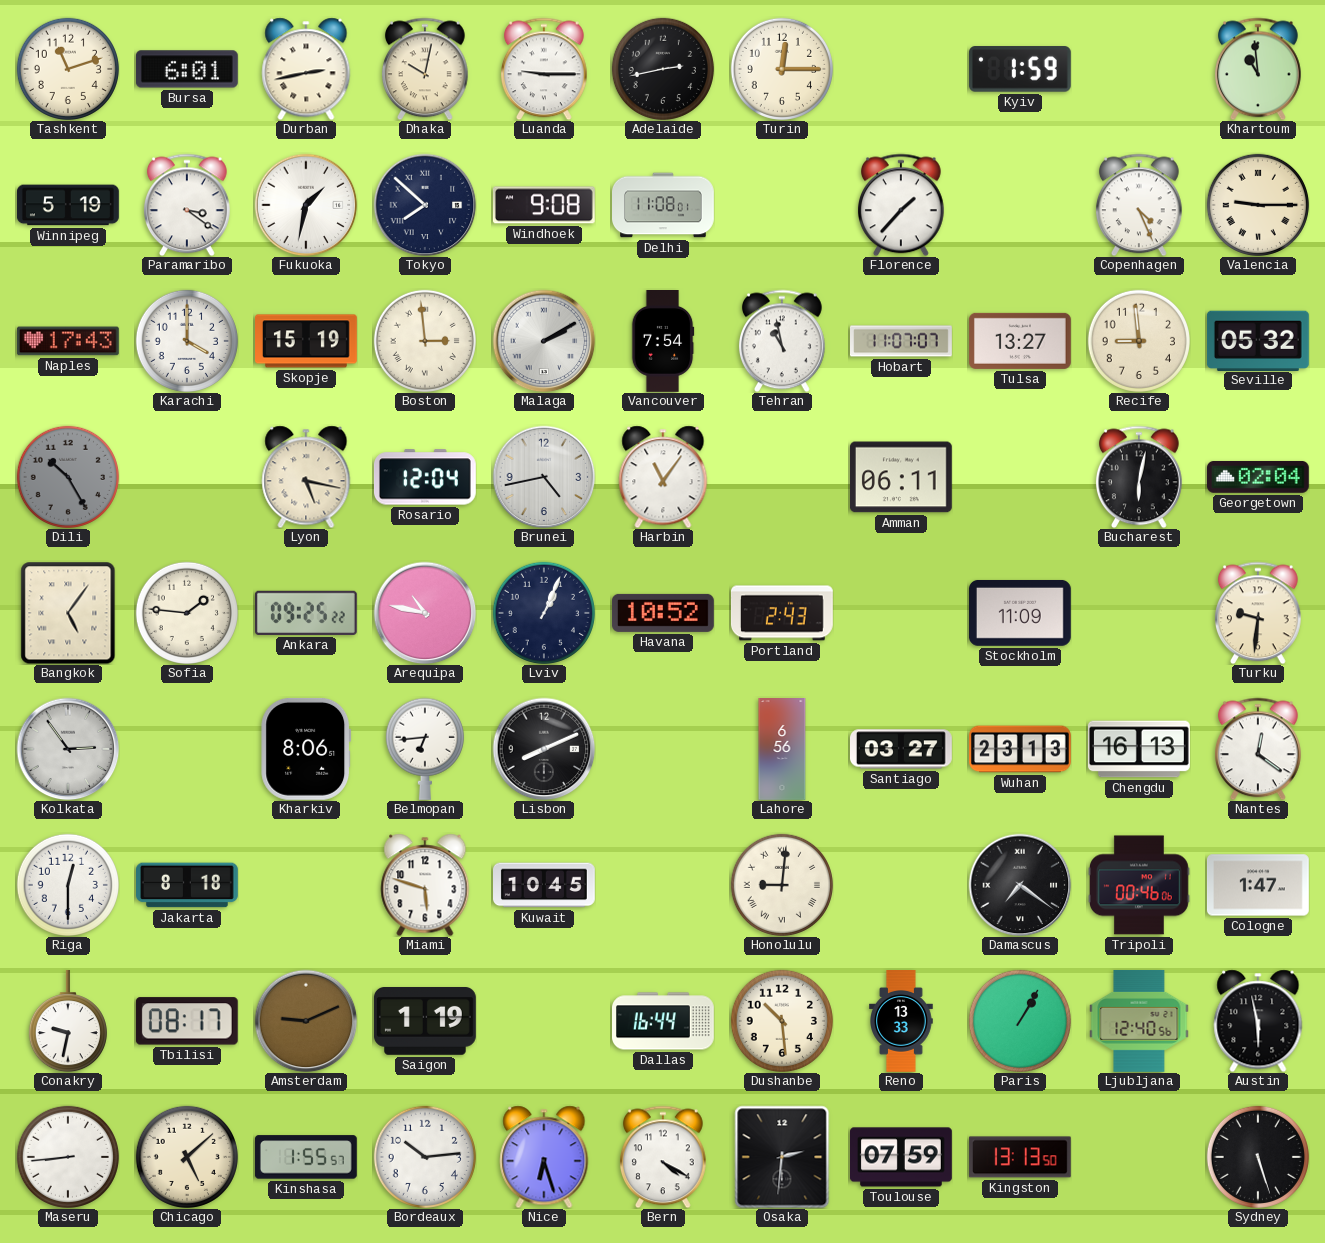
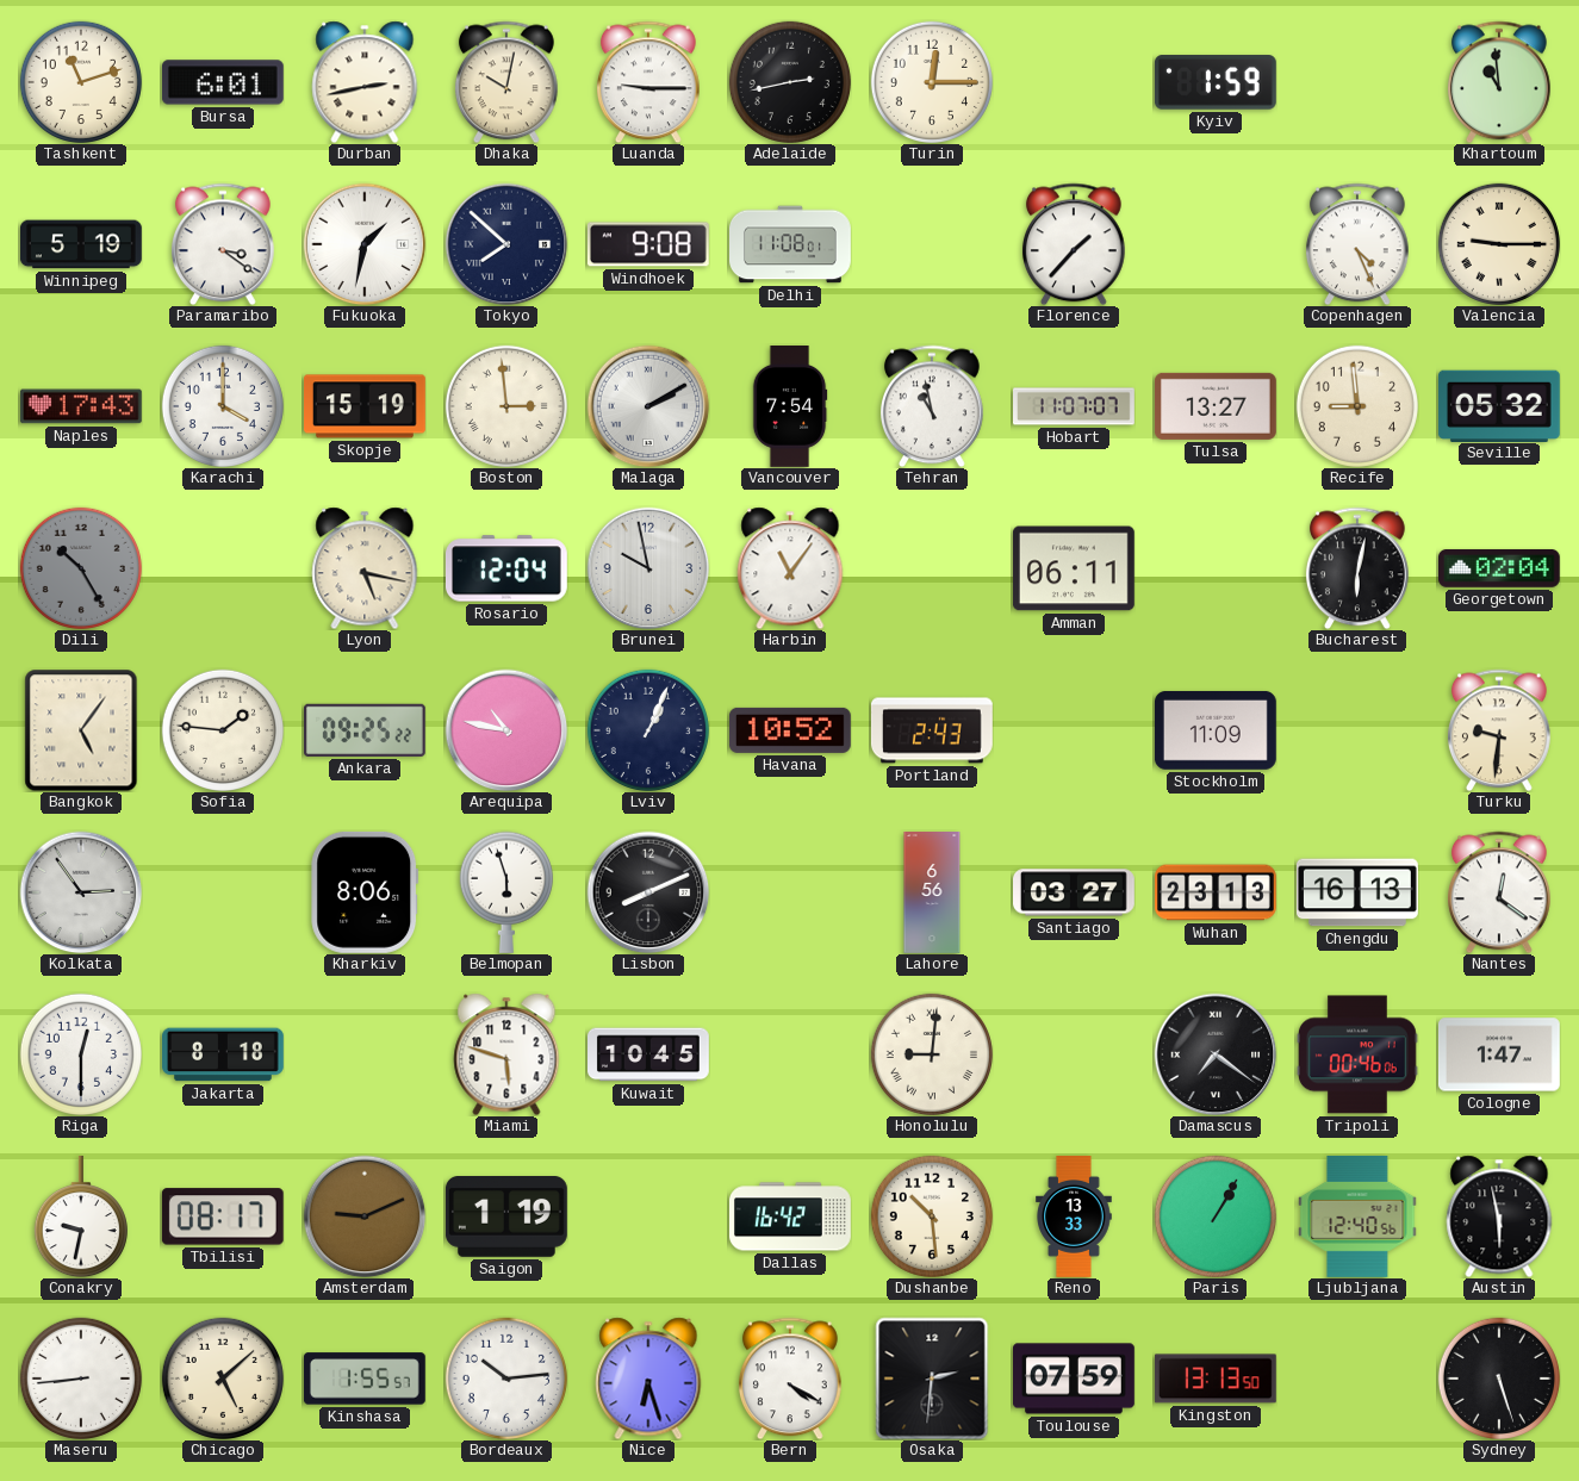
Brunei: 4:43 -> 9:58
Belmopan: 6:44 -> 5:57
Dallas: 16:44 -> 16:42
